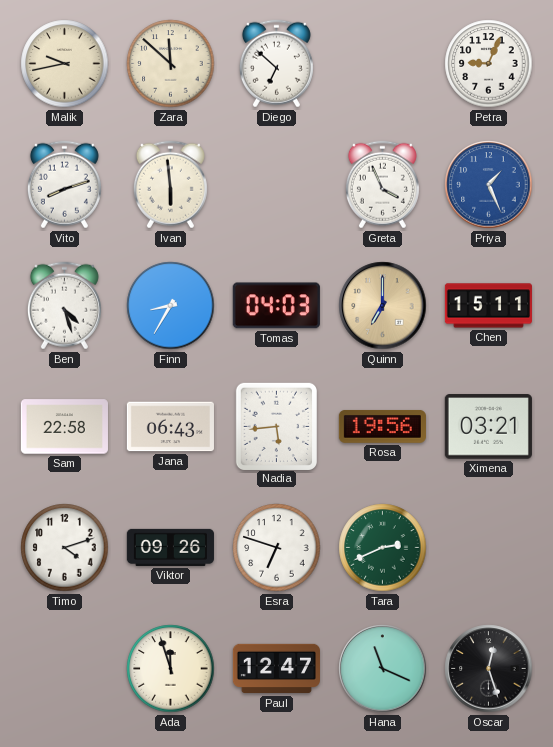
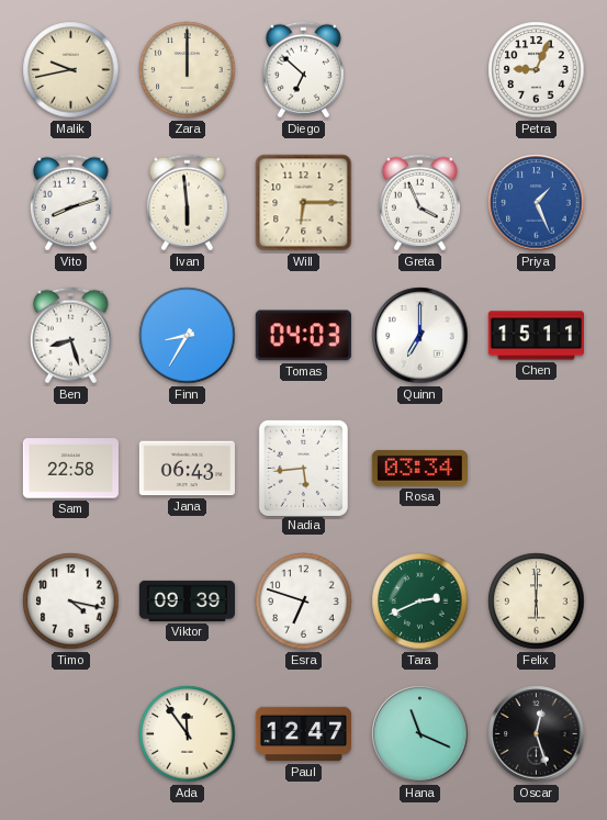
Zara: 11:52 -> 12:00
Will: none -> 6:15
Ben: 4:27 -> 8:27
Quinn dial: champagne -> white
Rosa: 19:56 -> 03:34
Ximena: 03:21 -> none
Timo: 4:12 -> 4:17
Viktor: 09:26 -> 09:39
Felix: none -> 6:00
Ada: 11:57 -> 11:54
